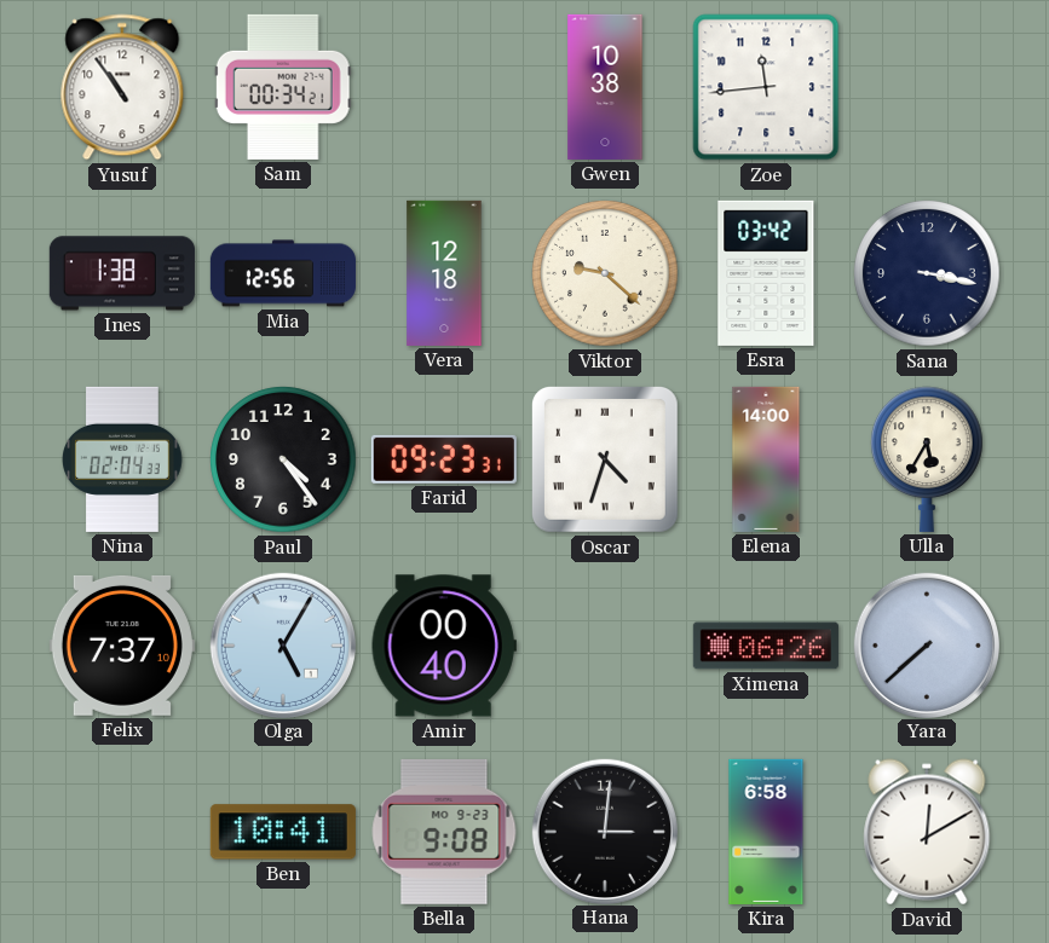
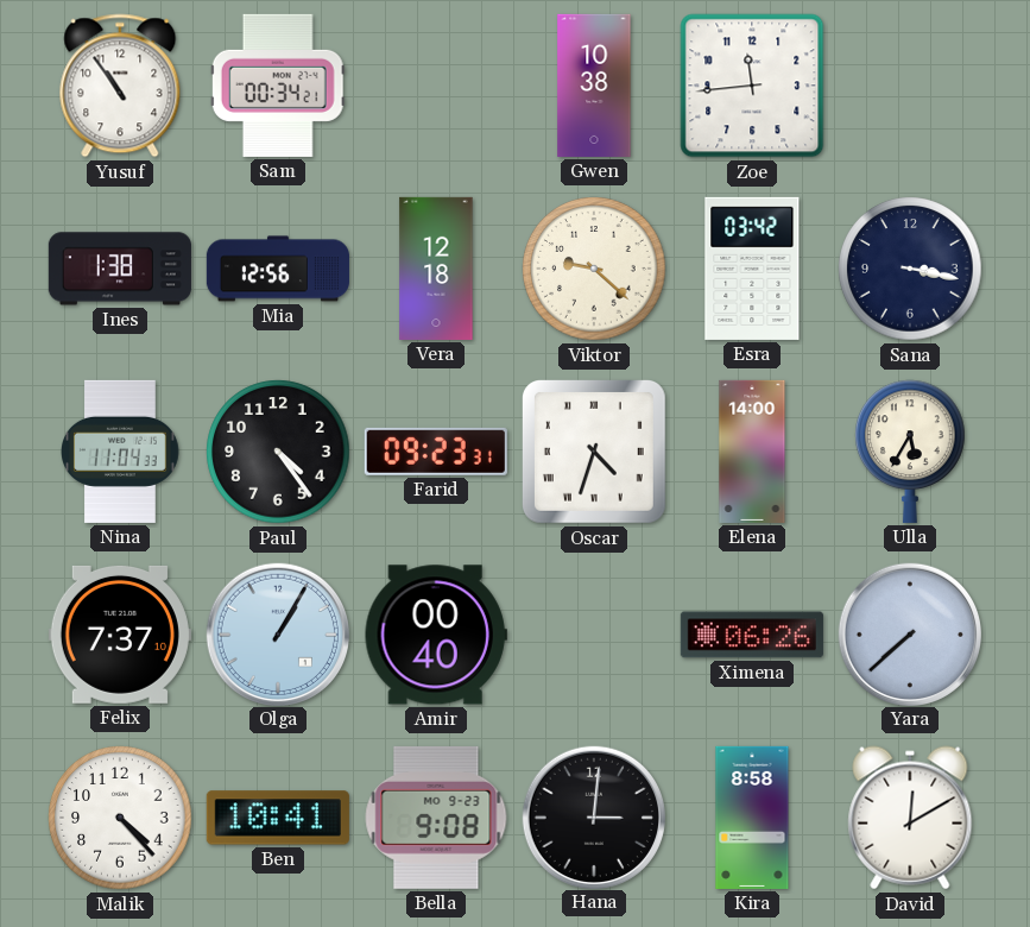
Nina: 02:04 -> 11:04
Olga: 5:05 -> 1:05
Malik: none -> 4:23
Kira: 6:58 -> 8:58
